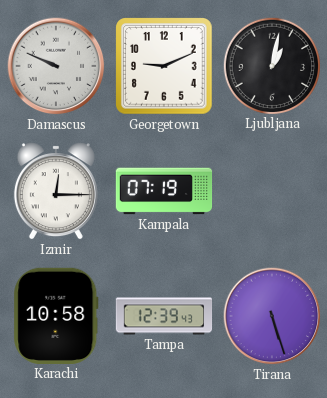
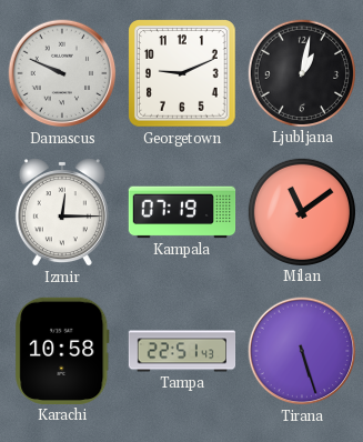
Milan: none -> 11:09
Tampa: 12:39 -> 22:51
